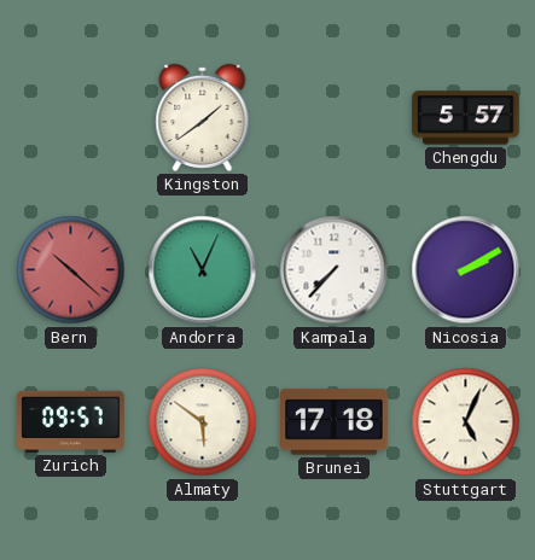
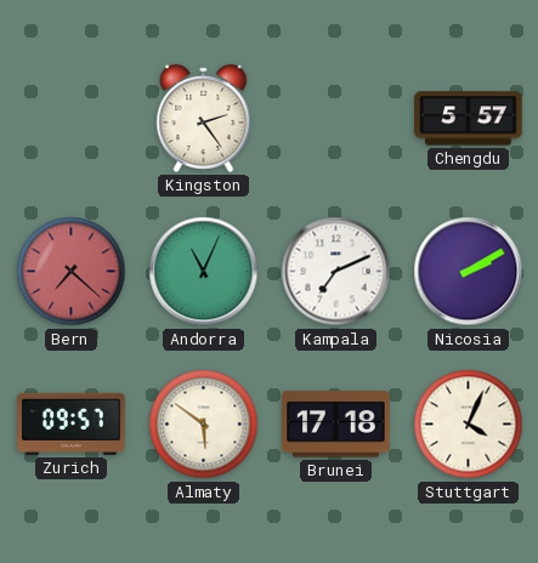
Kingston: 1:39 -> 2:24
Bern: 10:22 -> 7:22
Kampala: 7:37 -> 7:11
Stuttgart: 5:04 -> 4:04
